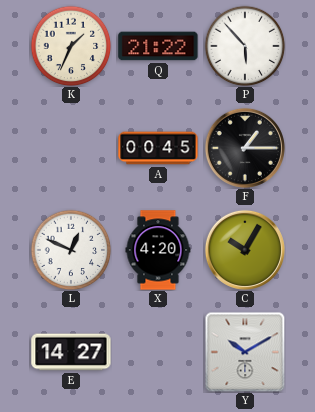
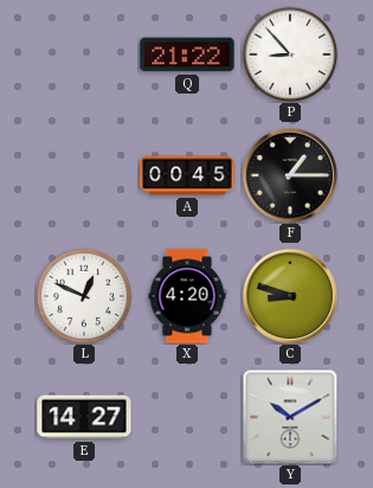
K: 1:34 -> none
P: 5:53 -> 8:53
C: 10:05 -> 8:48
